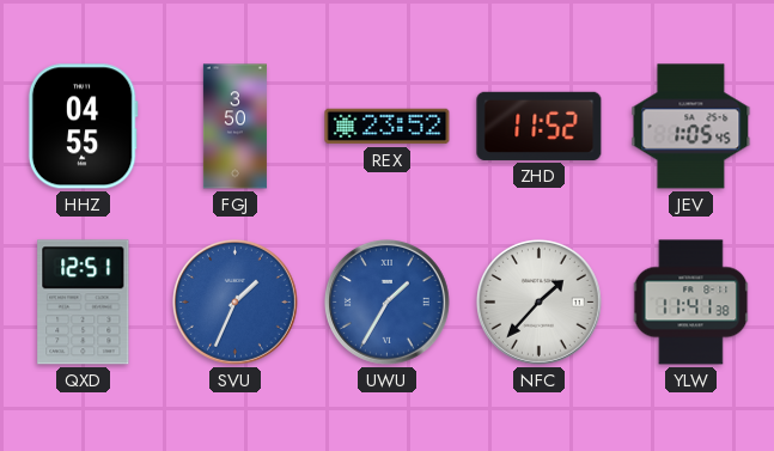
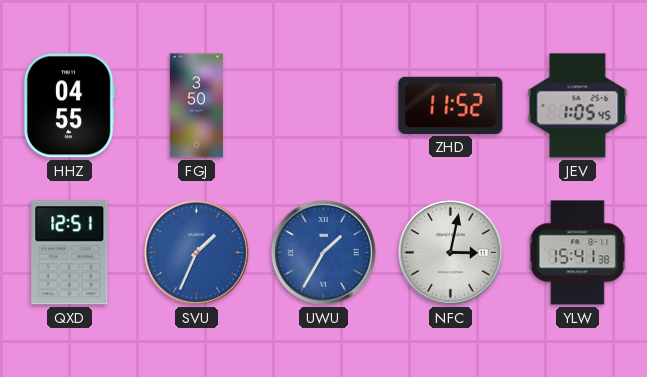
REX: 23:52 -> none
NFC: 1:37 -> 3:02
YLW: 11:41 -> 15:41
